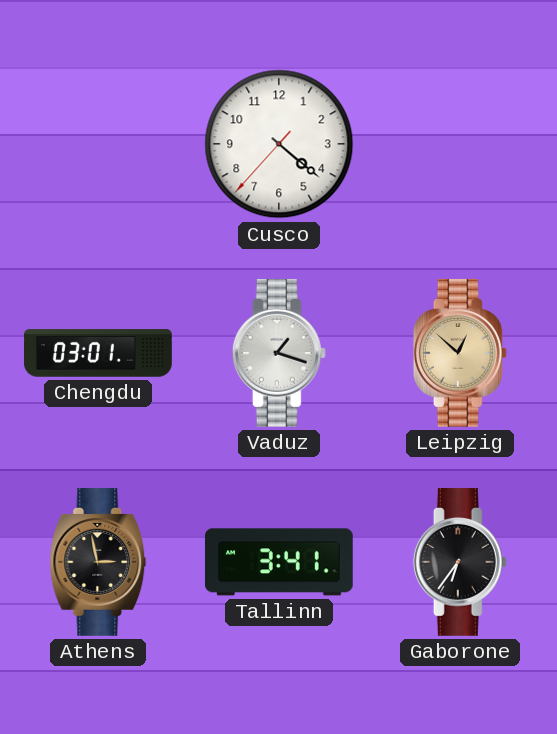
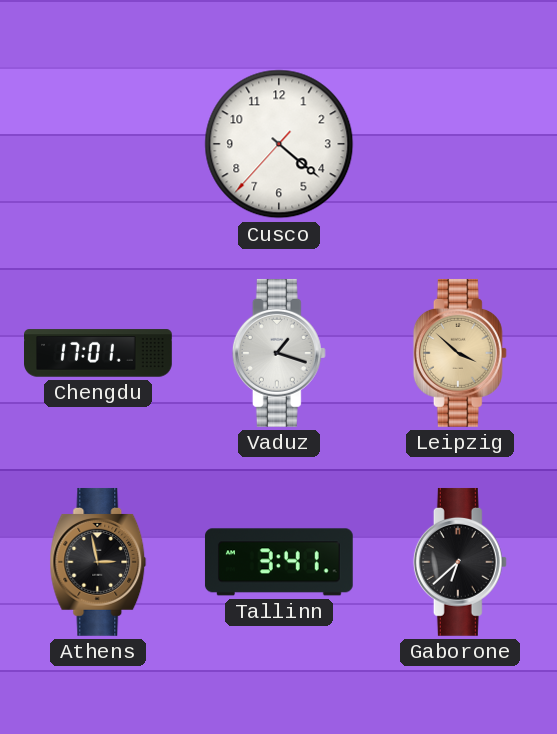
Chengdu: 03:01 -> 17:01
Leipzig: 12:52 -> 3:52
Gaborone: 6:36 -> 6:38
